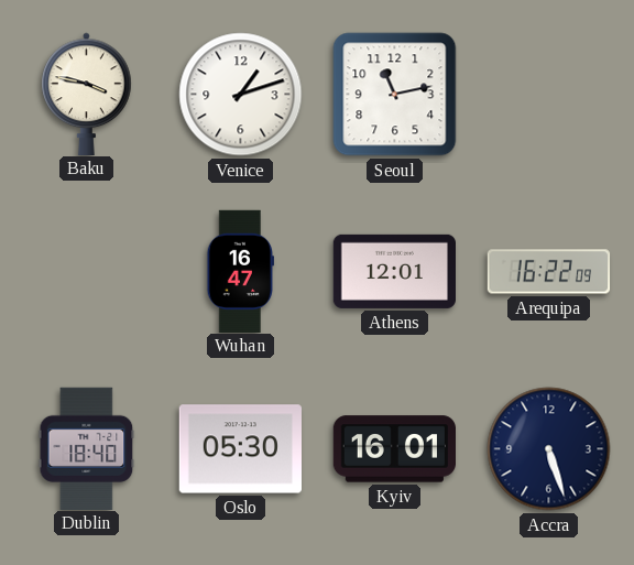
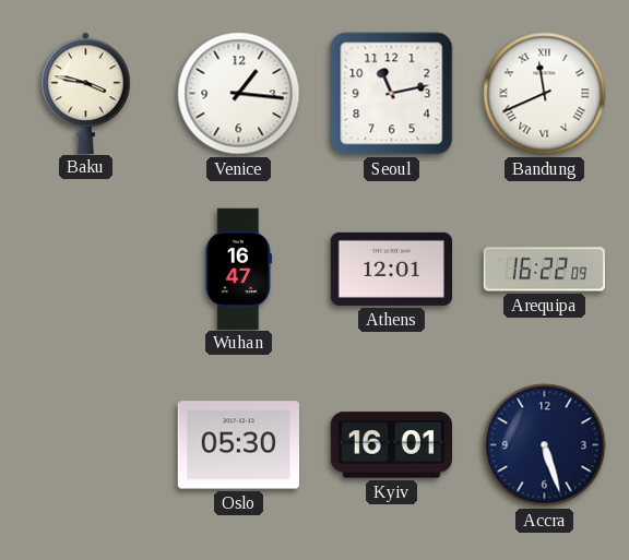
Venice: 1:12 -> 1:16
Bandung: none -> 11:41
Dublin: 18:40 -> none
